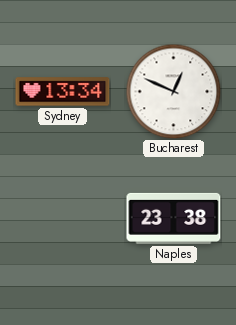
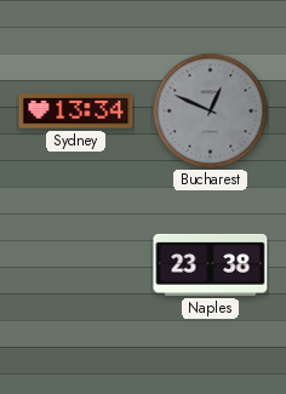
Bucharest dial: white -> grey
